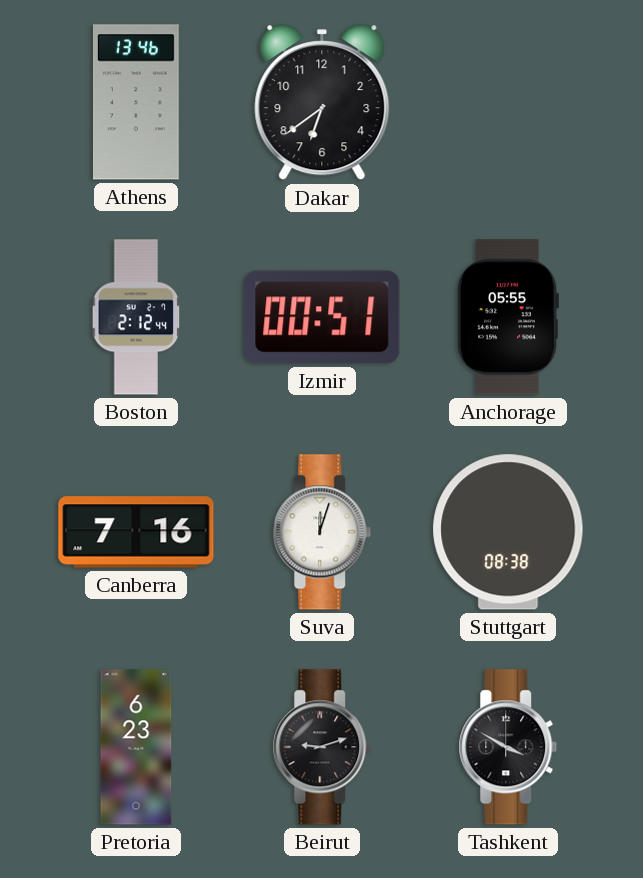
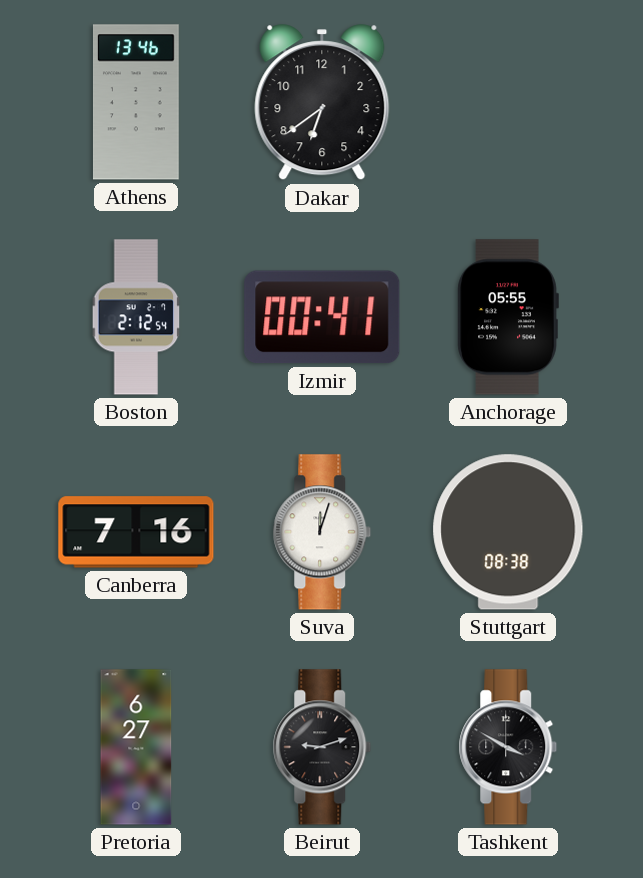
Boston: 2:12:44 -> 2:12:54
Izmir: 00:51 -> 00:41
Pretoria: 6:23 -> 6:27
